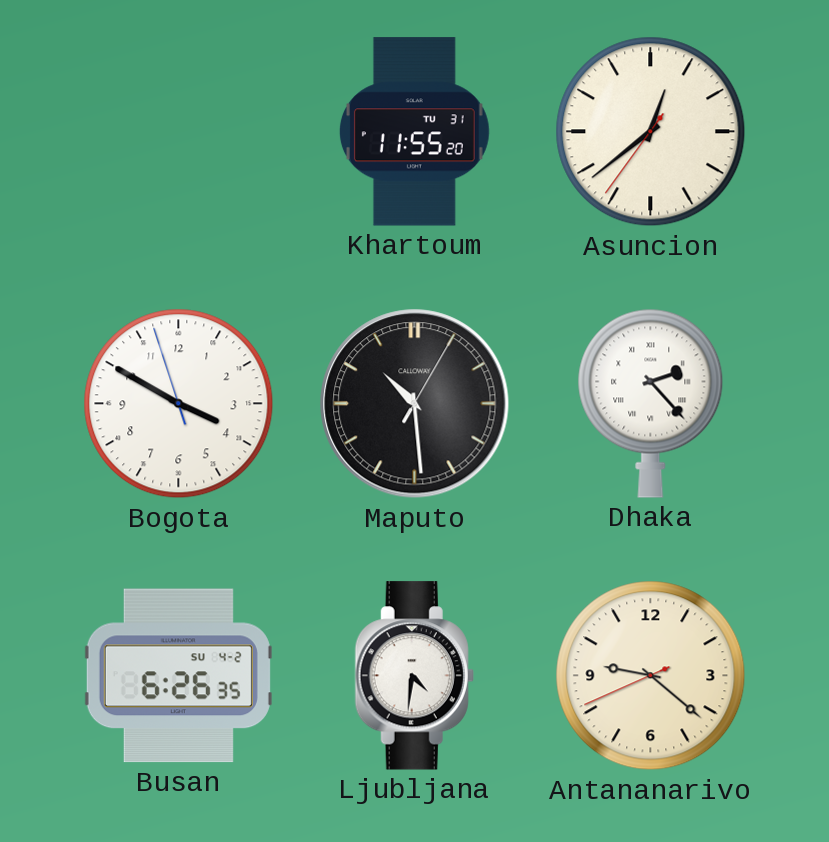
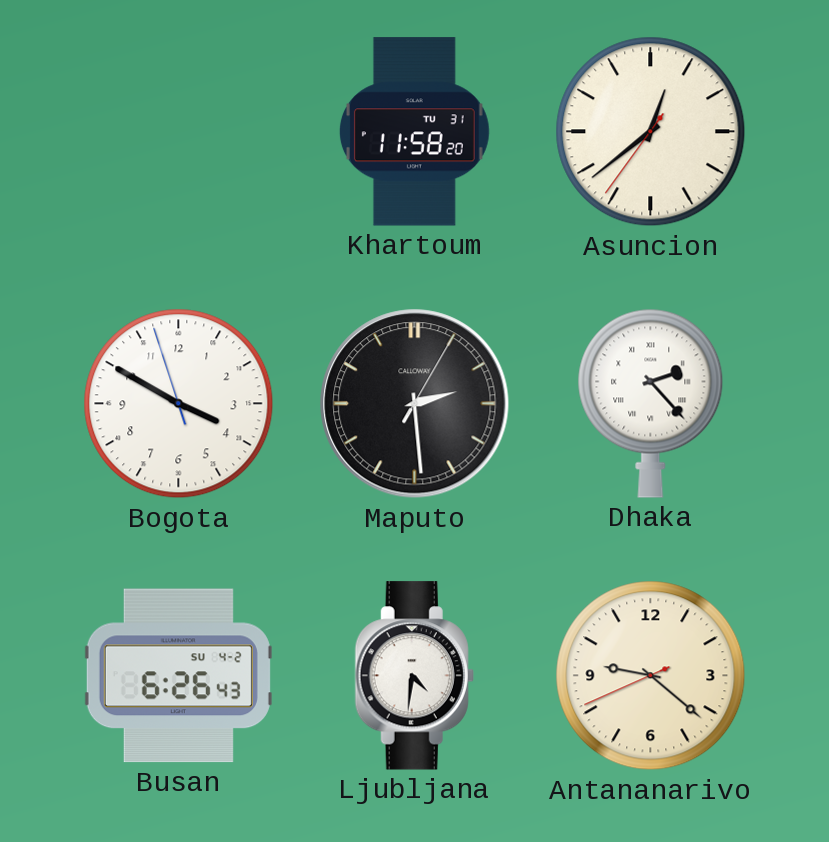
Khartoum: 11:55 -> 11:58
Maputo: 10:29 -> 2:29
Busan: 6:26:35 -> 6:26:43
